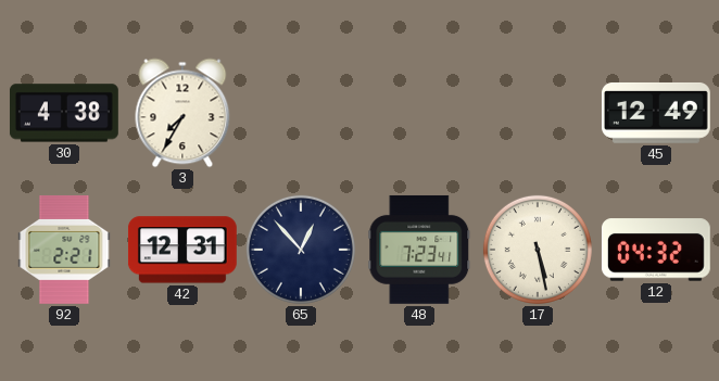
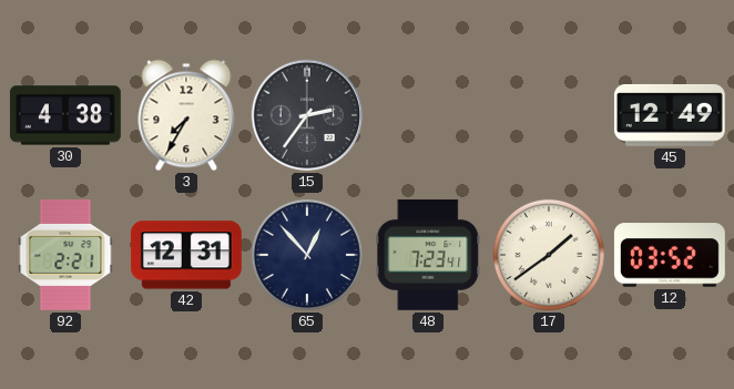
15: none -> 2:36
17: 5:28 -> 1:39
12: 04:32 -> 03:52
